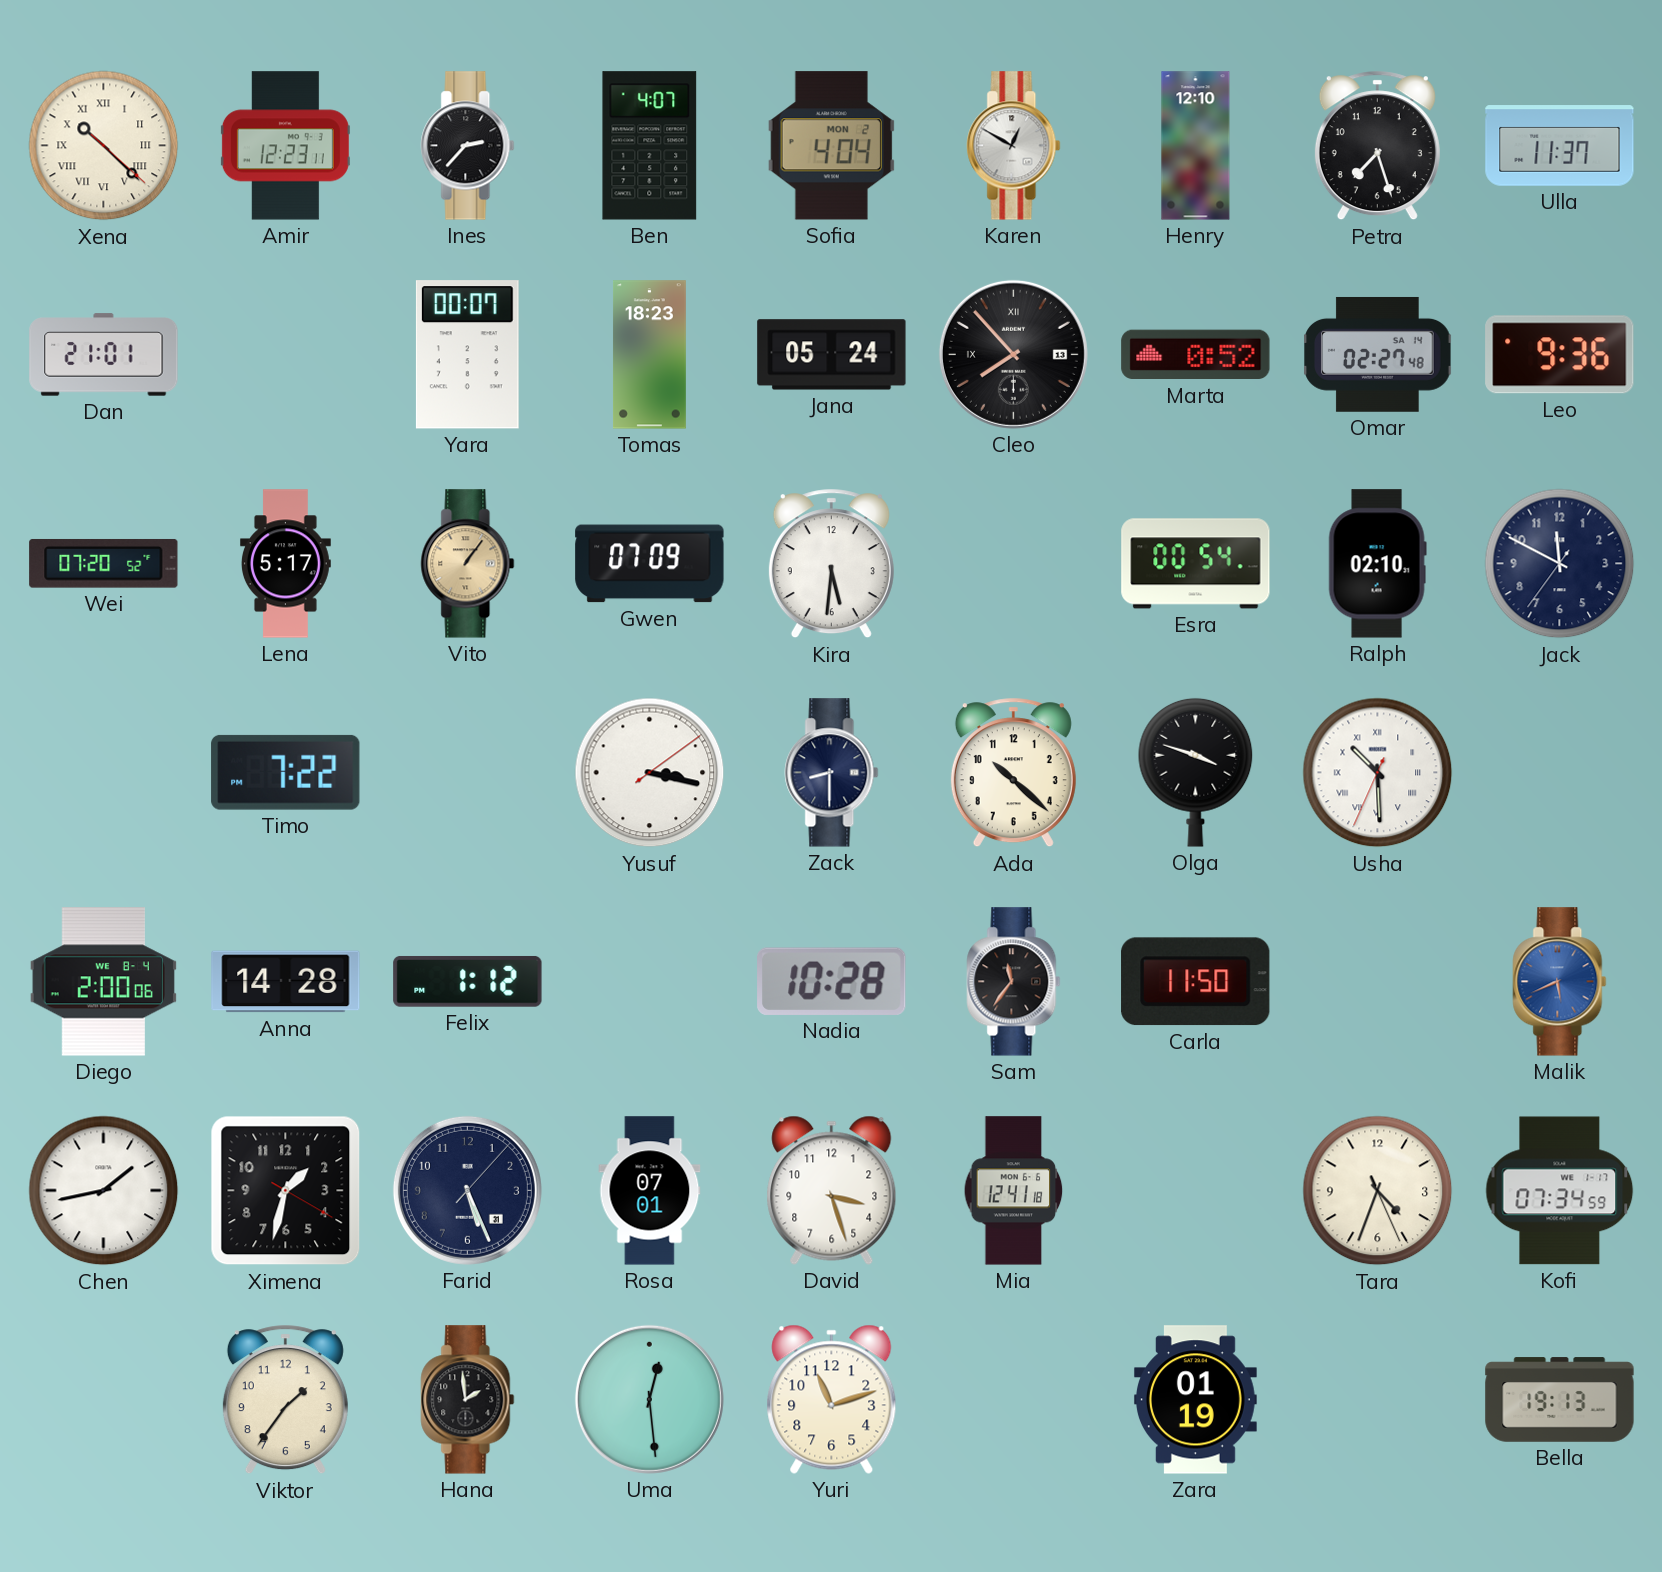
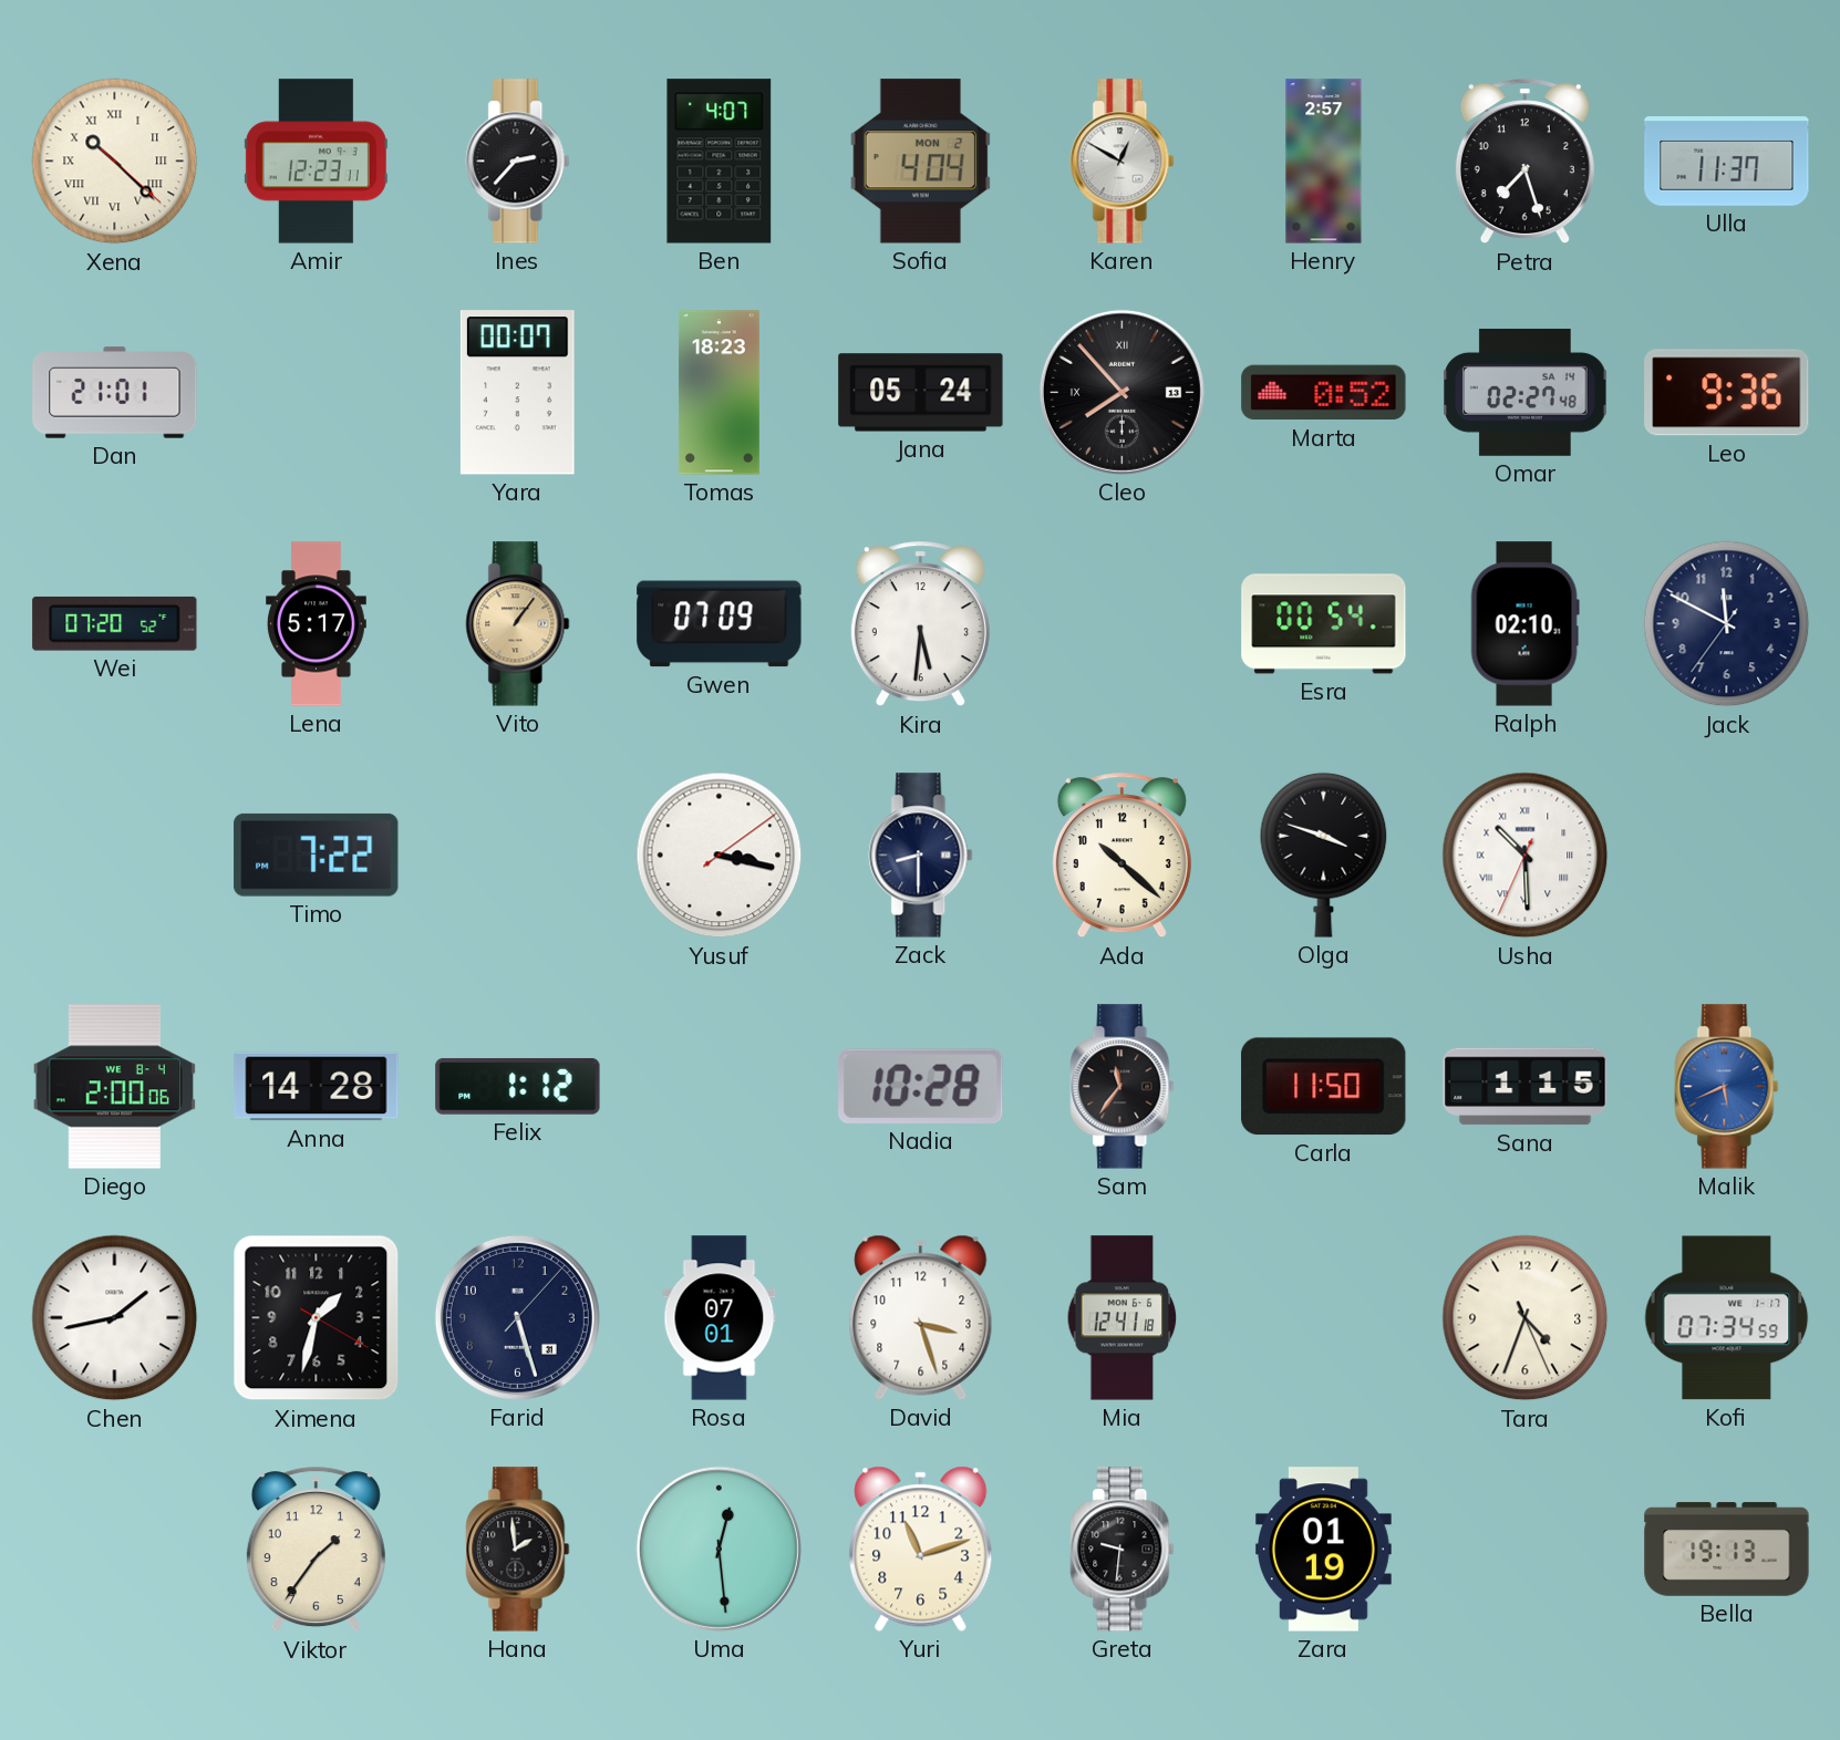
Henry: 12:10 -> 2:57
Sana: none -> 1:15
Farid: 5:26 -> 5:27
Greta: none -> 9:31
